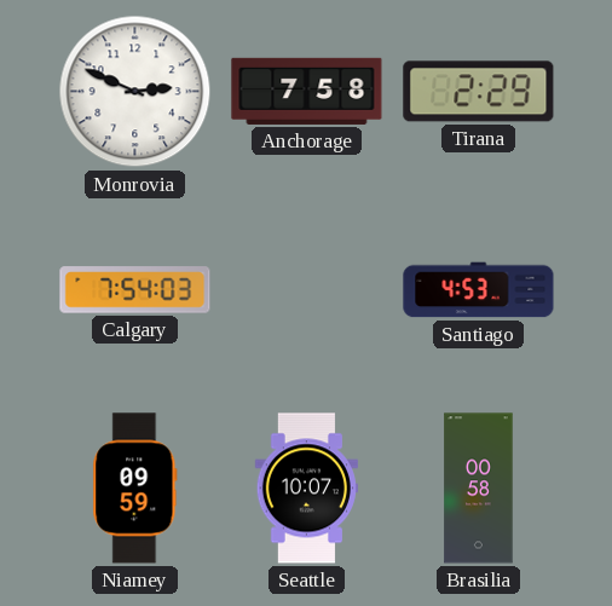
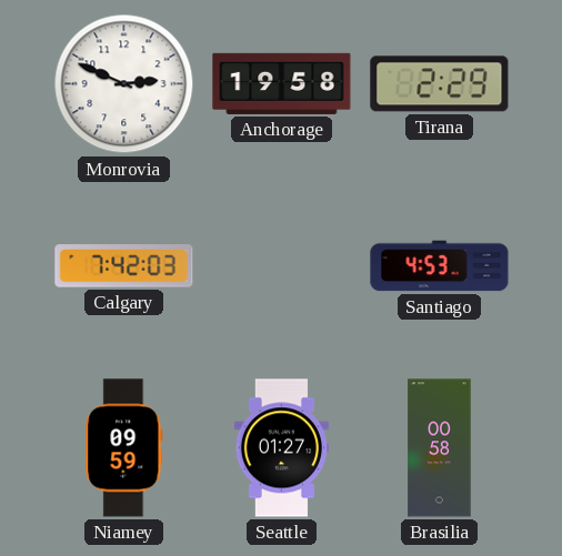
Anchorage: 7:58 -> 19:58
Calgary: 7:54 -> 7:42
Seattle: 10:07 -> 01:27
